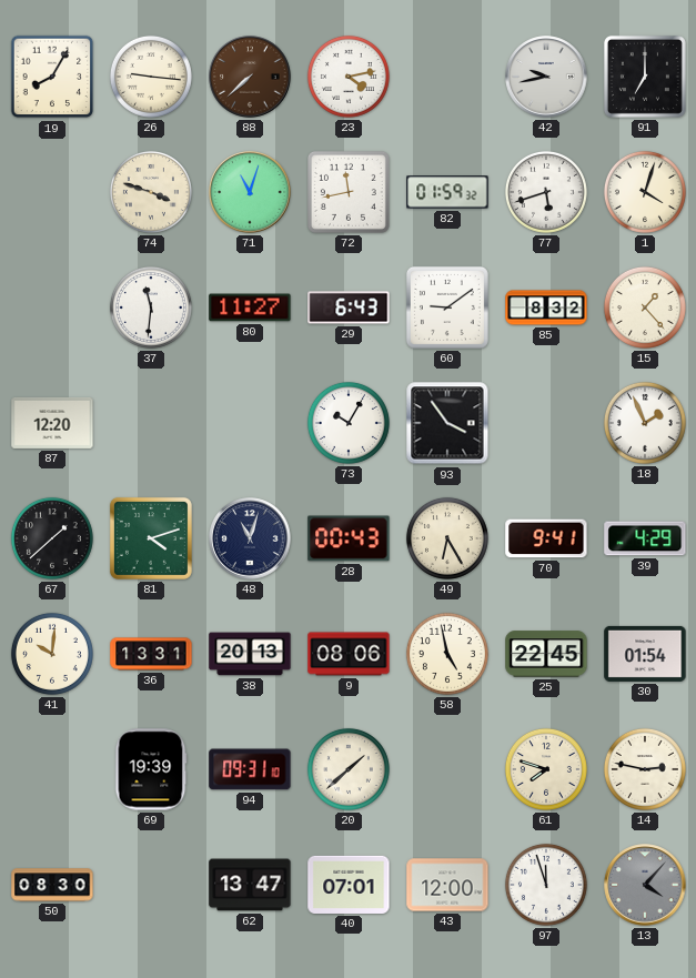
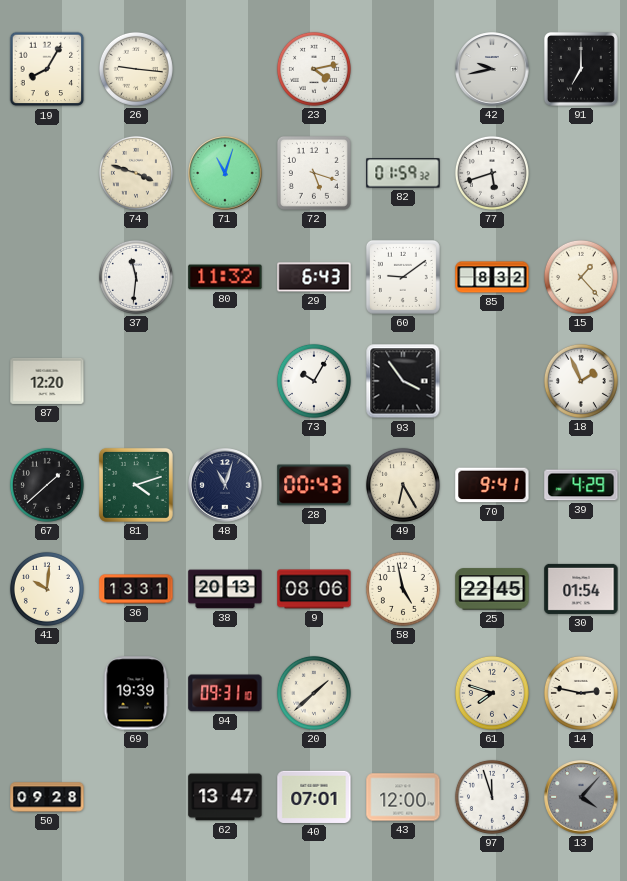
88: 7:38 -> none
72: 11:43 -> 5:18
1: 4:03 -> none
80: 11:27 -> 11:32
50: 08:30 -> 09:28
